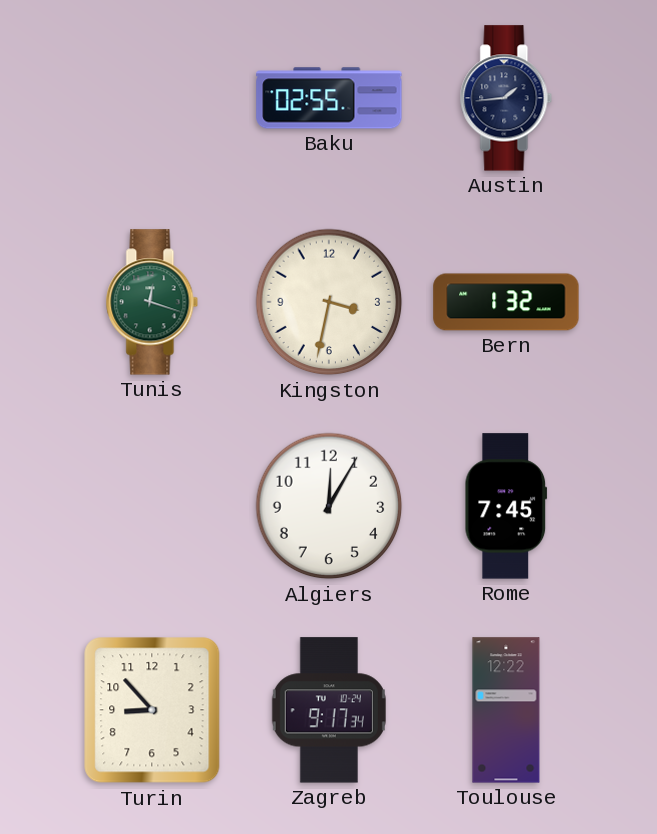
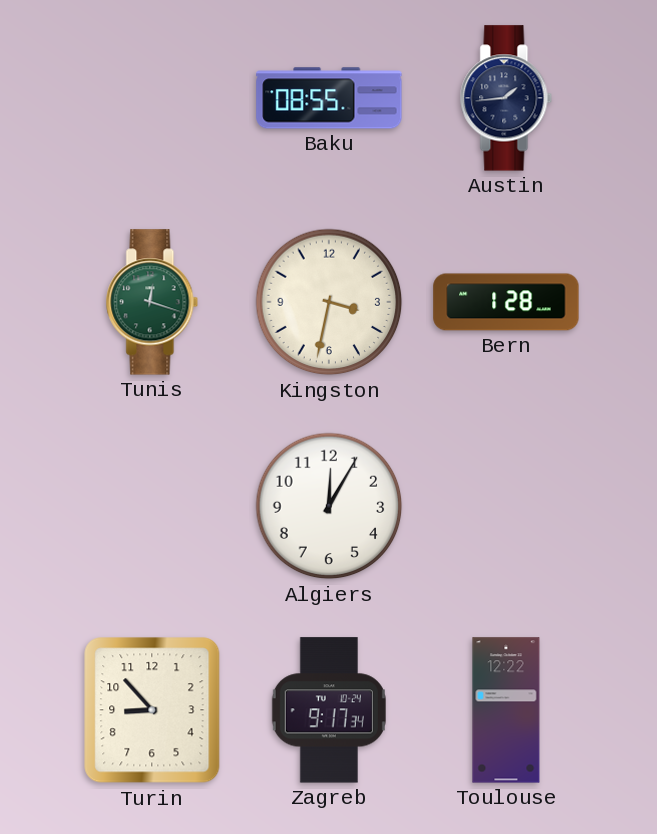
Baku: 02:55 -> 08:55
Bern: 1:32 -> 1:28
Rome: 7:45 -> none
